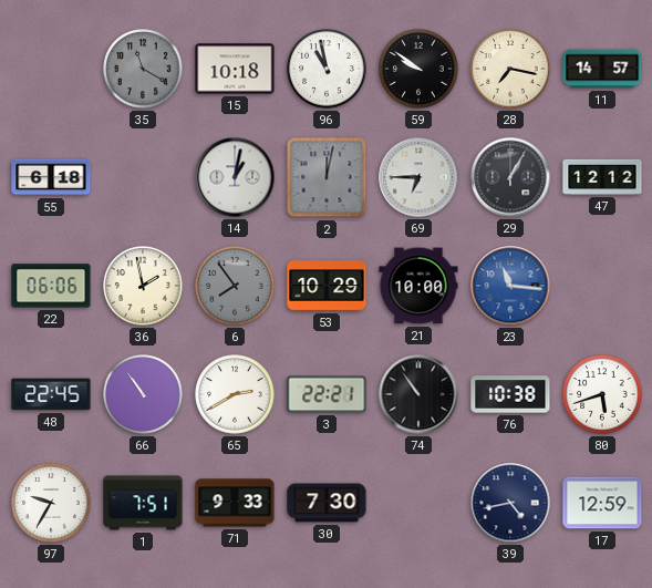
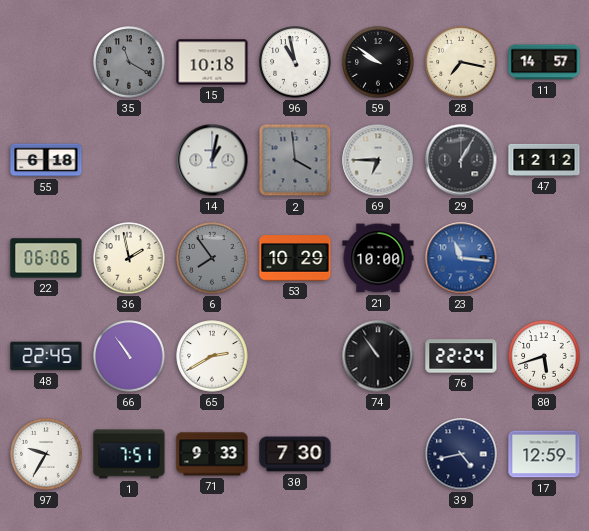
2: 12:02 -> 3:59
3: 22:21 -> none
76: 10:38 -> 22:24
